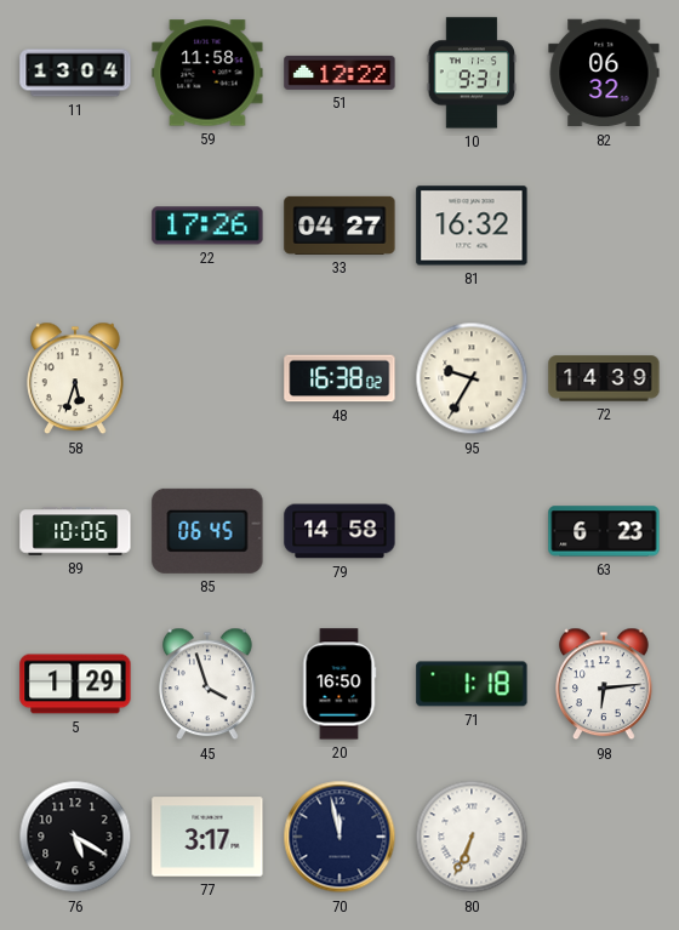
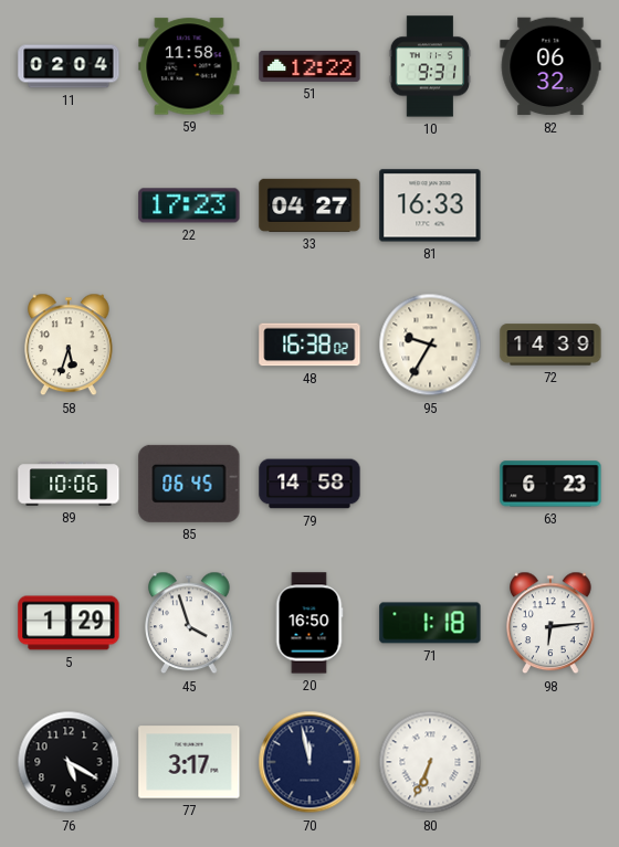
11: 13:04 -> 02:04
22: 17:26 -> 17:23
81: 16:32 -> 16:33
